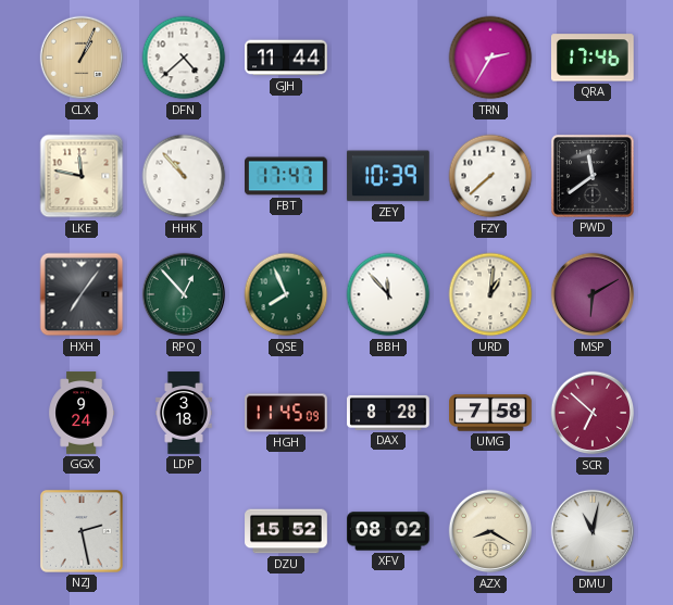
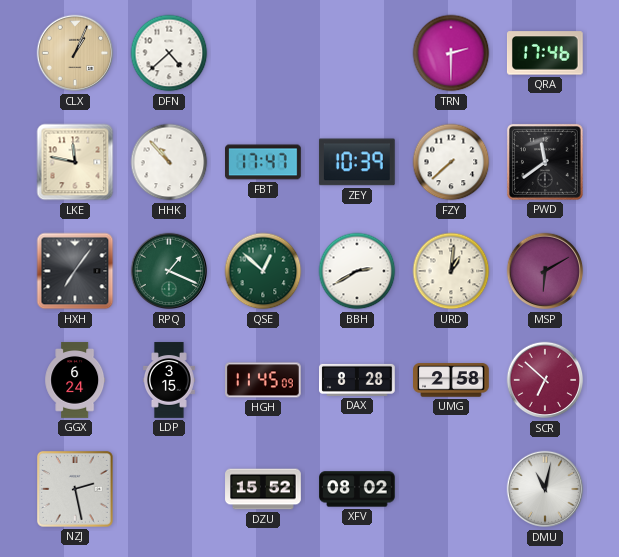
GJH: 11:44 -> none
TRN: 2:35 -> 2:30
RPQ: 12:53 -> 1:19
QSE: 7:56 -> 12:52
BBH: 11:53 -> 2:40
GGX: 9:24 -> 6:24
LDP: 3:18 -> 3:15
UMG: 7:58 -> 2:58
AZX: 8:20 -> none
